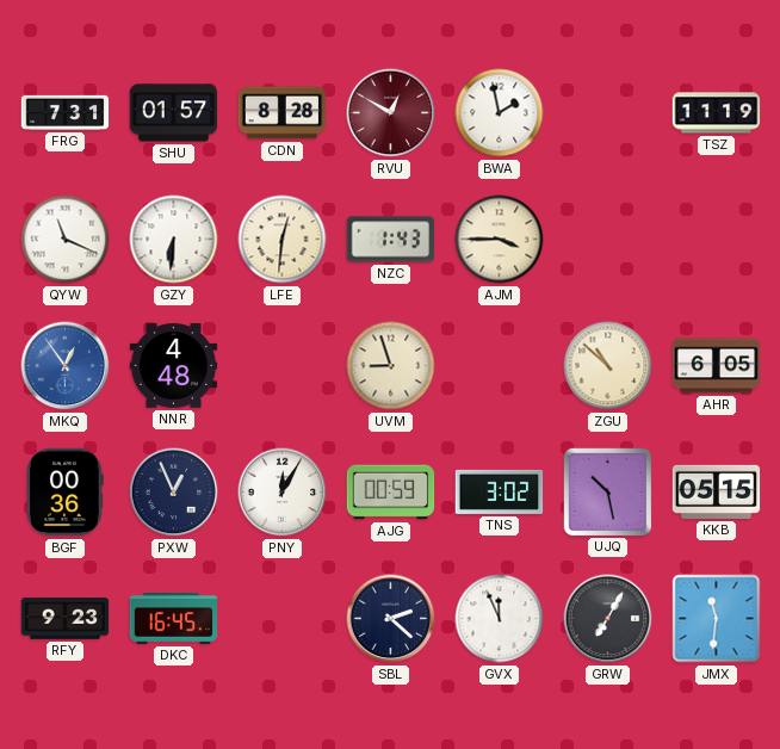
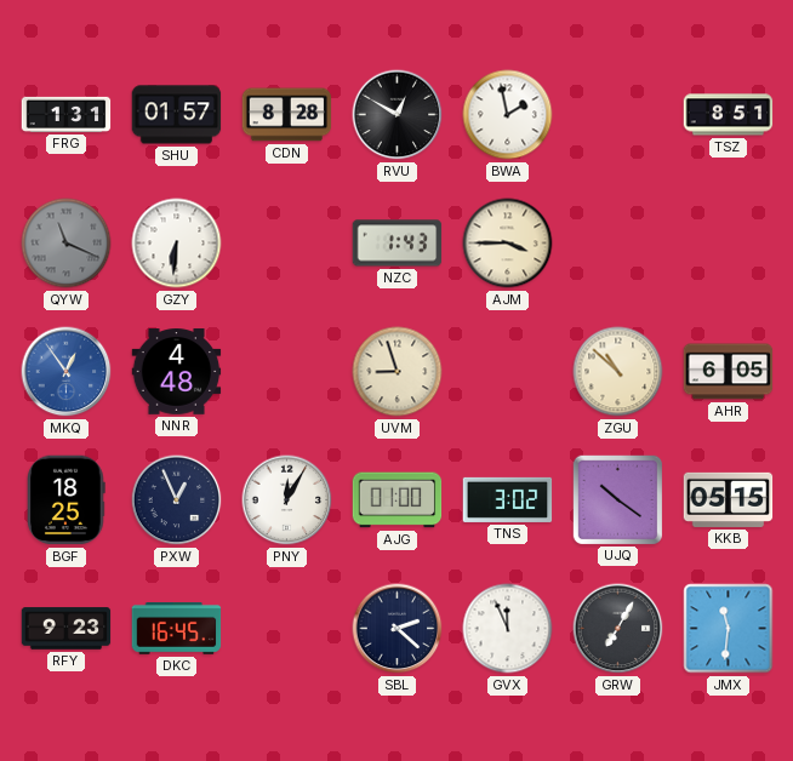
FRG: 7:31 -> 1:31
RVU dial: burgundy -> black
TSZ: 11:19 -> 8:51
QYW dial: white -> grey
LFE: 12:31 -> none
BGF: 00:36 -> 18:25
AJG: 00:59 -> 01:00
UJQ: 10:28 -> 10:21
